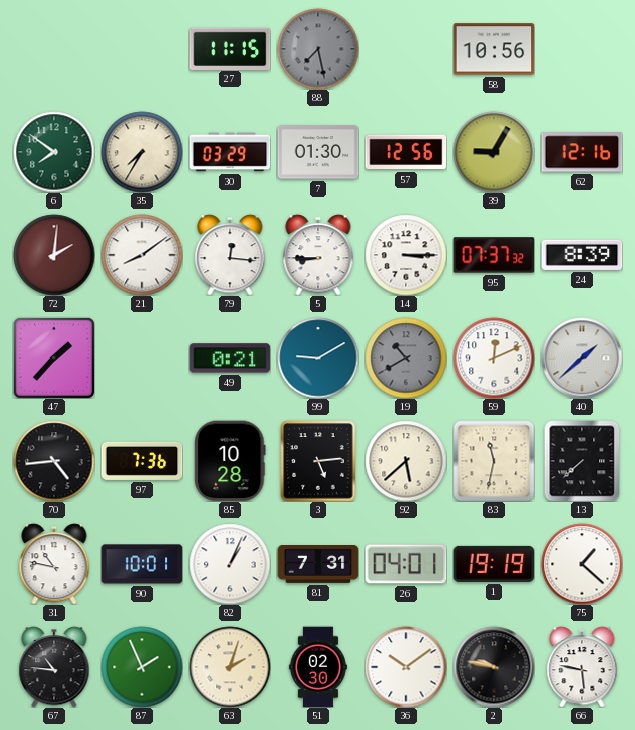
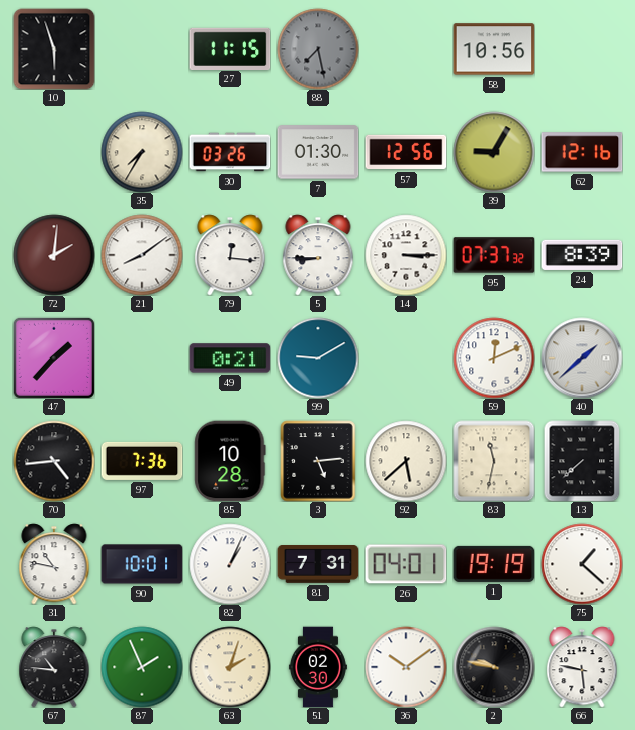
10: none -> 5:57
6: 7:51 -> none
30: 03:29 -> 03:26
19: 10:40 -> none
